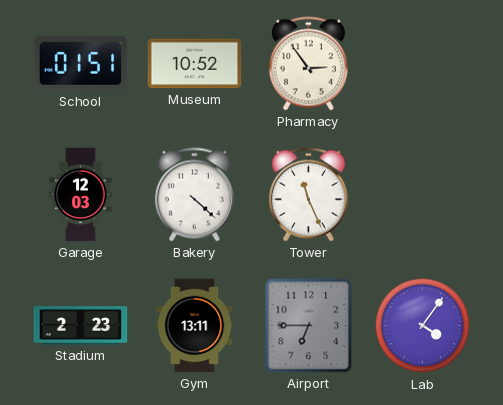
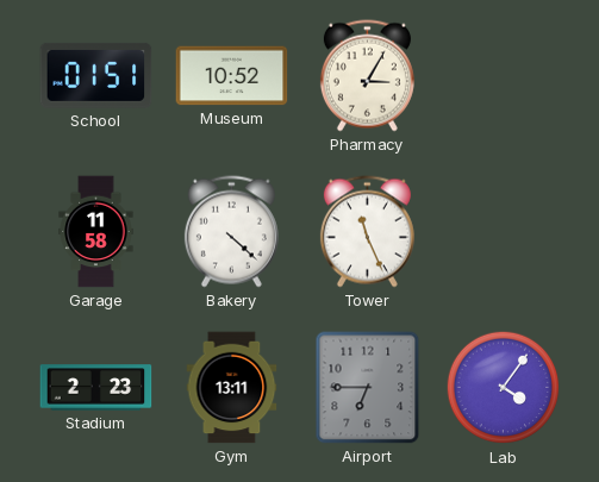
Pharmacy: 2:54 -> 3:05
Garage: 12:03 -> 11:58
